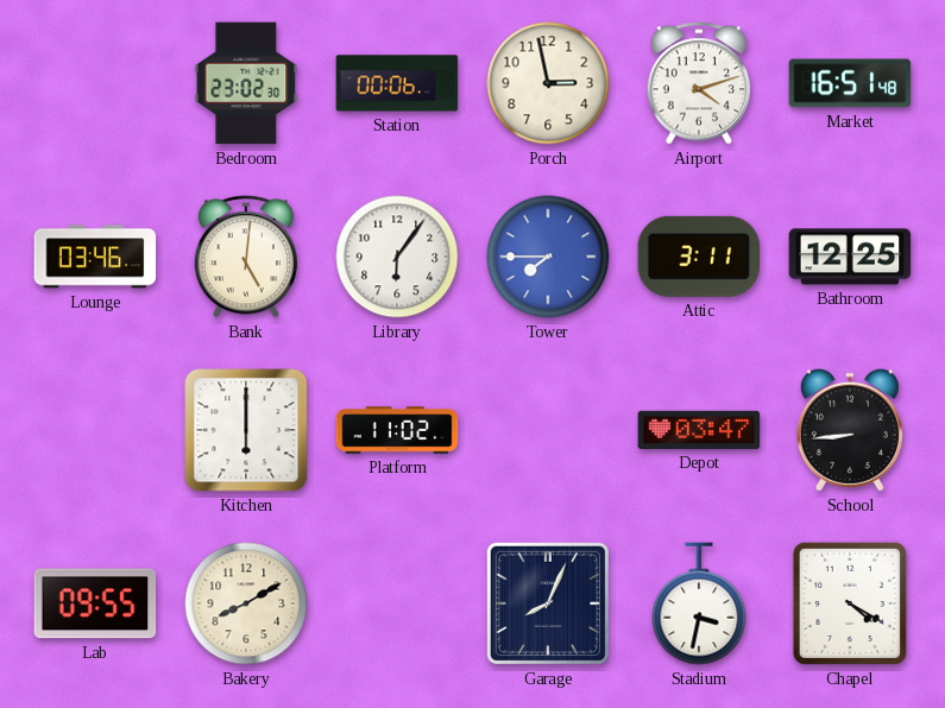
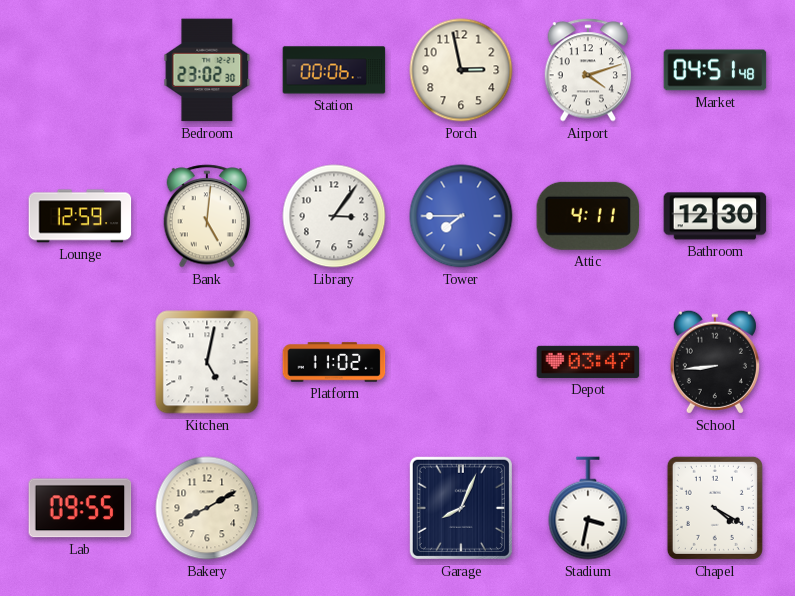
Market: 16:51 -> 04:51
Lounge: 03:46 -> 12:59
Library: 6:06 -> 3:06
Attic: 3:11 -> 4:11
Bathroom: 12:25 -> 12:30
Kitchen: 6:00 -> 5:02
